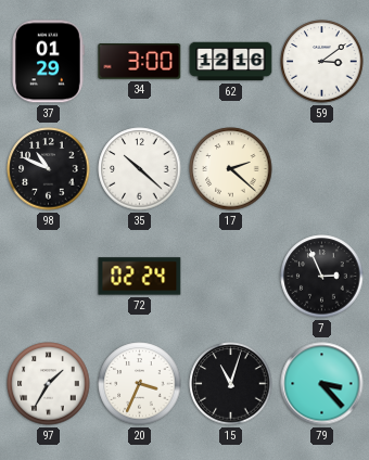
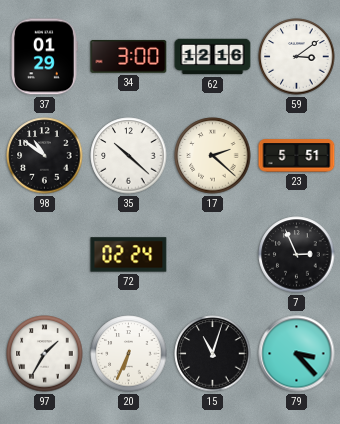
98: 10:49 -> 10:51
23: none -> 5:51
20: 3:34 -> 6:34
